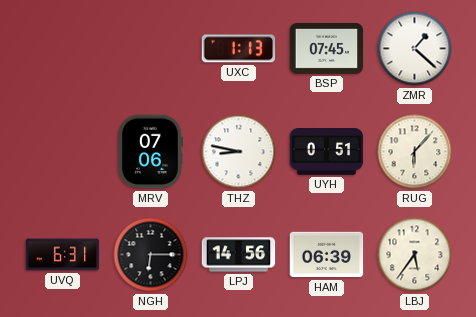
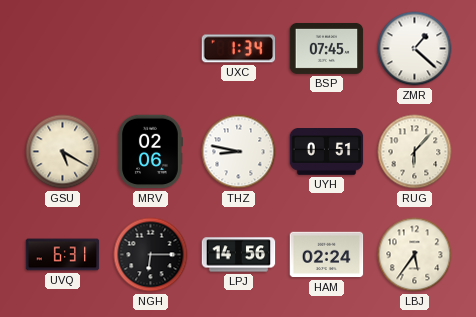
UXC: 1:13 -> 1:34
GSU: none -> 5:20
MRV: 07:06 -> 02:06
HAM: 06:39 -> 02:24
